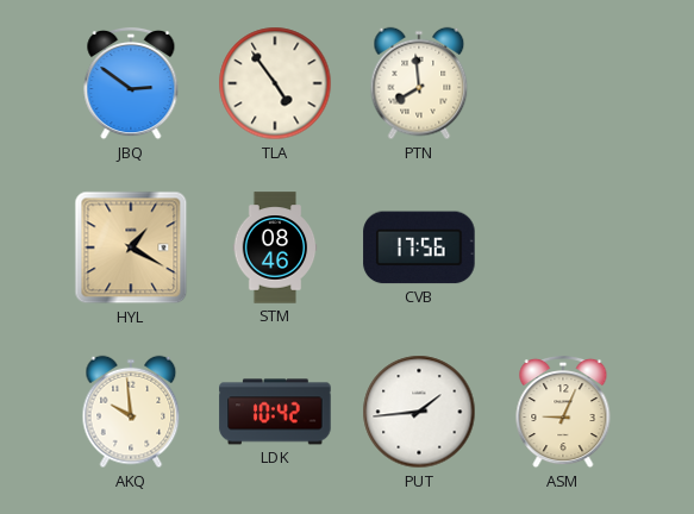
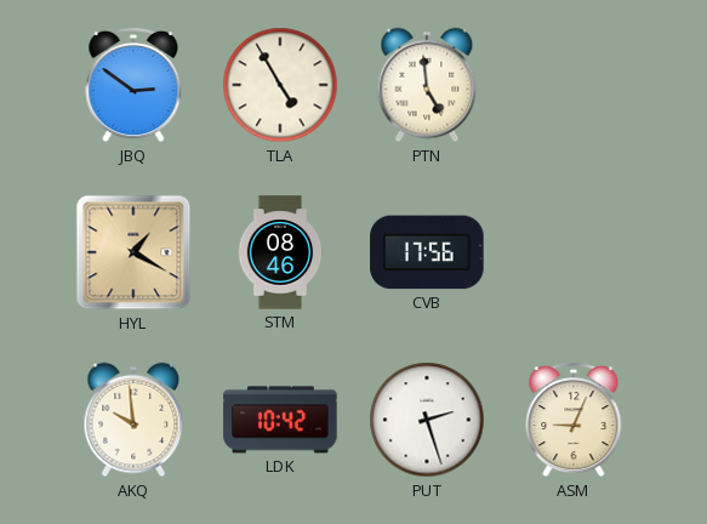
TLA: 4:54 -> 4:55
PTN: 7:59 -> 4:59
PUT: 1:44 -> 2:27
